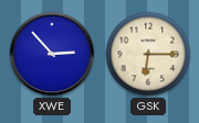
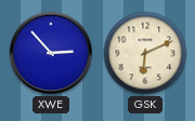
GSK: 6:15 -> 6:11
